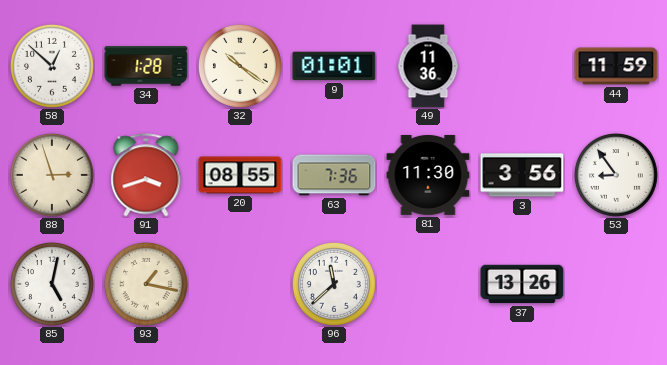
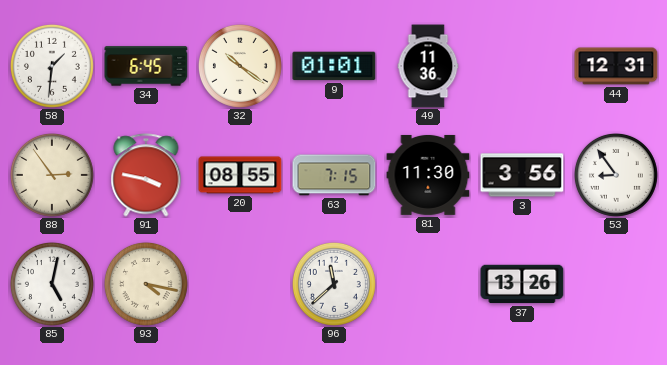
58: 12:52 -> 1:31
34: 1:28 -> 6:45
44: 11:59 -> 12:31
88: 2:57 -> 2:54
91: 3:42 -> 3:47
63: 7:36 -> 7:15
93: 1:17 -> 4:17
